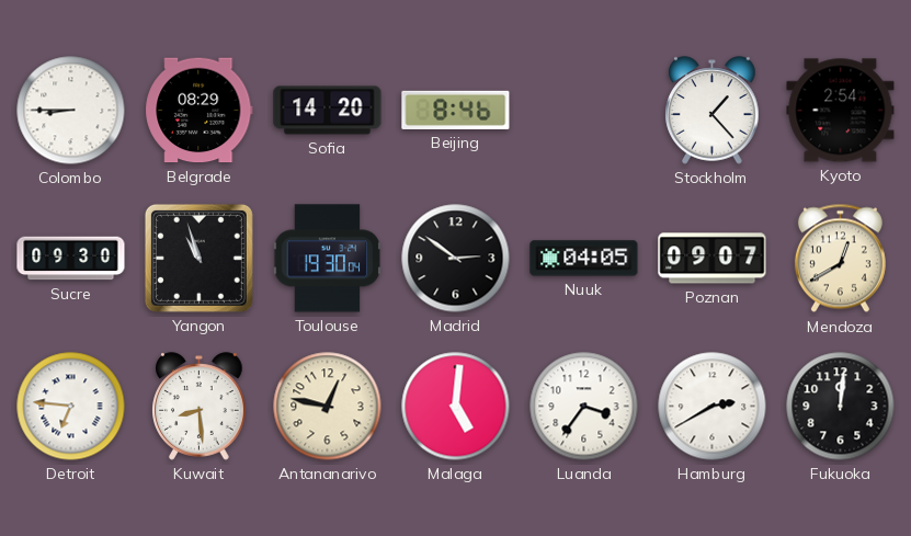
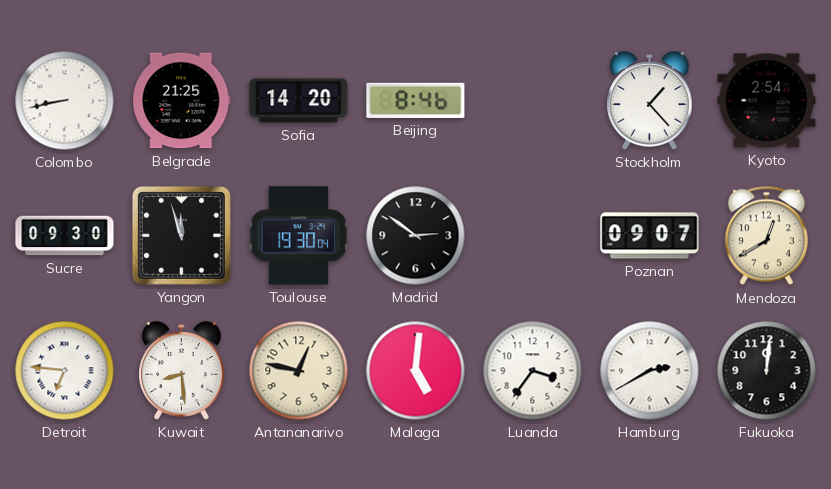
Colombo: 8:45 -> 8:43
Belgrade: 08:29 -> 21:25
Yangon: 10:57 -> 11:57
Nuuk: 04:05 -> none
